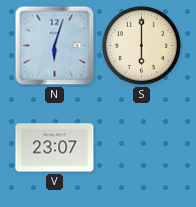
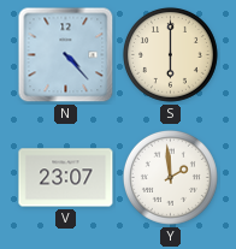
N: 6:03 -> 4:23
Y: none -> 1:59
